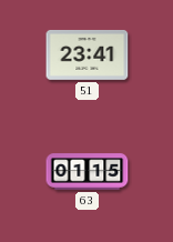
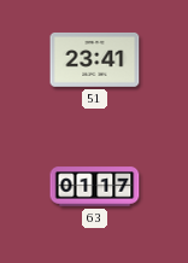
63: 01:15 -> 01:17
